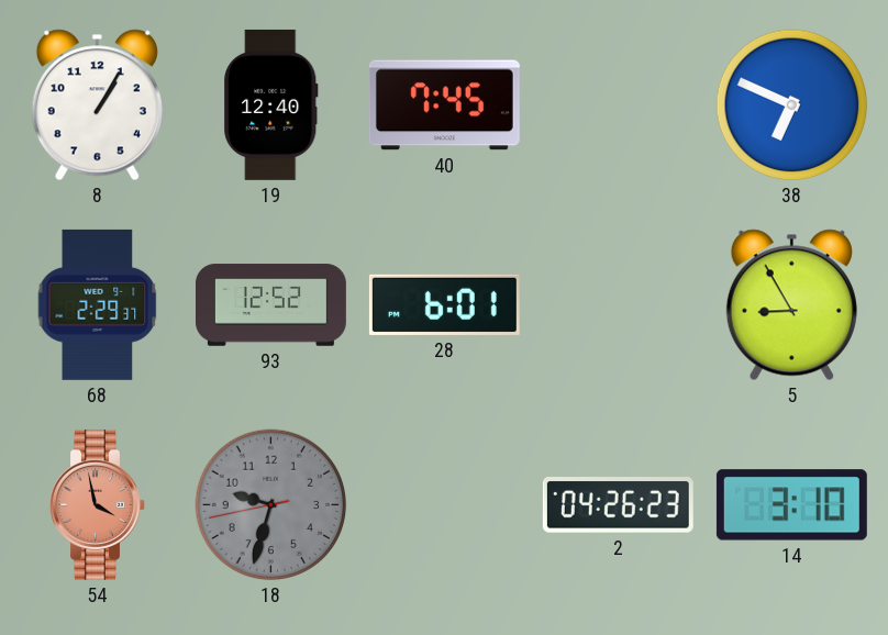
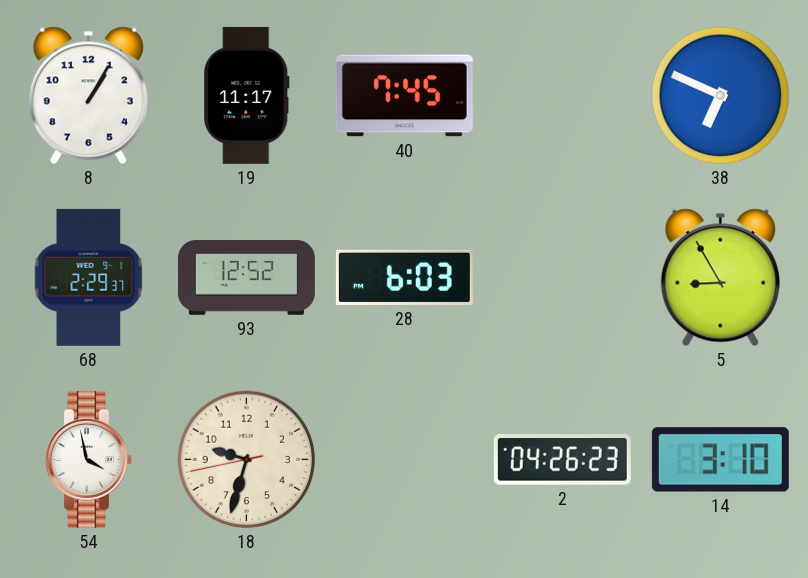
19: 12:40 -> 11:17
28: 6:01 -> 6:03
54 dial: salmon -> white
18 dial: grey -> cream
